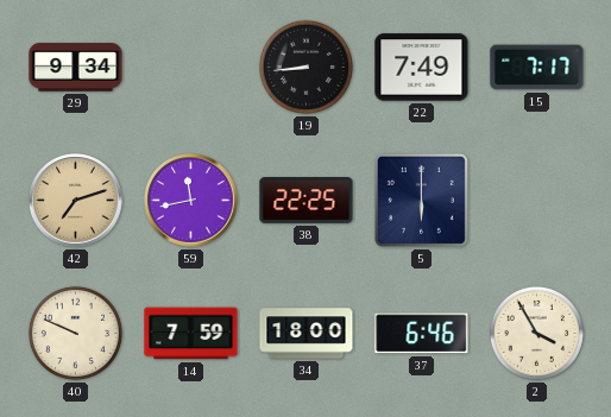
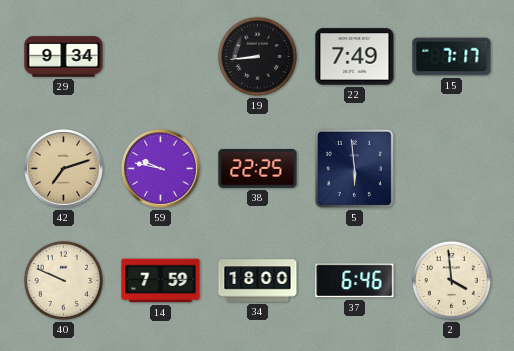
59: 11:43 -> 9:47
5: 6:00 -> 5:59
2: 3:55 -> 3:59
